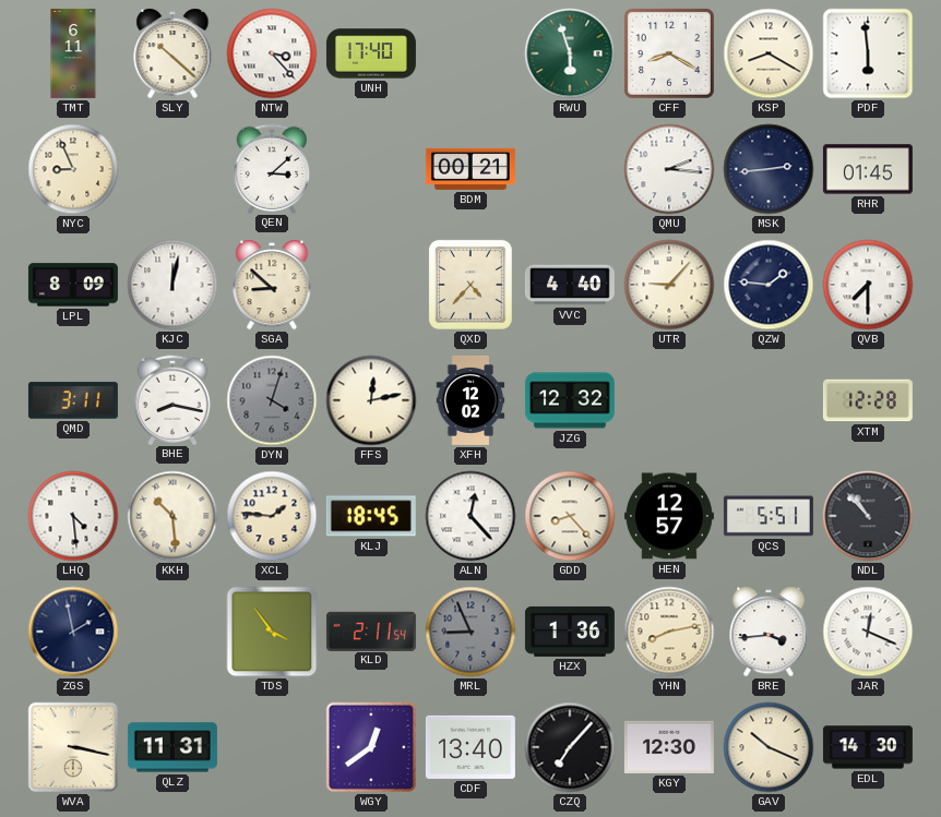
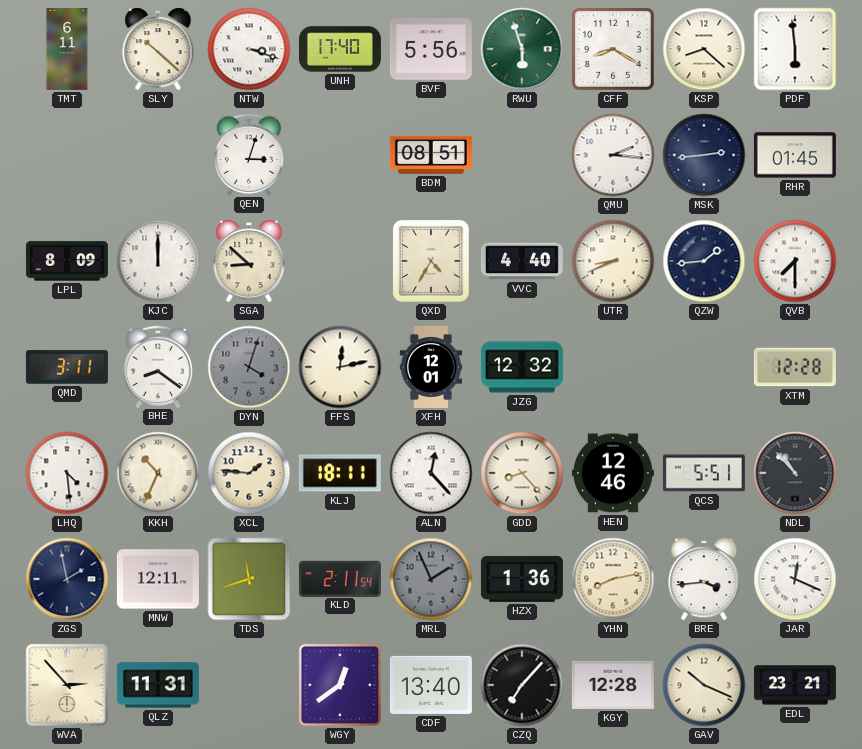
NTW: 3:23 -> 3:18
BVF: none -> 5:56
KSP: 8:20 -> 8:22
NYC: 8:56 -> none
QEN: 3:08 -> 3:03
BDM: 00:21 -> 08:51
KJC: 12:02 -> 12:00
QXD: 4:37 -> 4:35
UTR: 9:07 -> 8:41
QZW: 1:46 -> 1:44
BHE: 8:17 -> 8:21
XFH: 12:02 -> 12:01
KKH: 10:29 -> 10:34
KLJ: 18:45 -> 18:11
HEN: 12:57 -> 12:46
MNW: none -> 12:11
TDS: 3:54 -> 11:42
MRL: 8:56 -> 1:56
WVA: 3:17 -> 2:53
KGY: 12:30 -> 12:28
EDL: 14:30 -> 23:21
